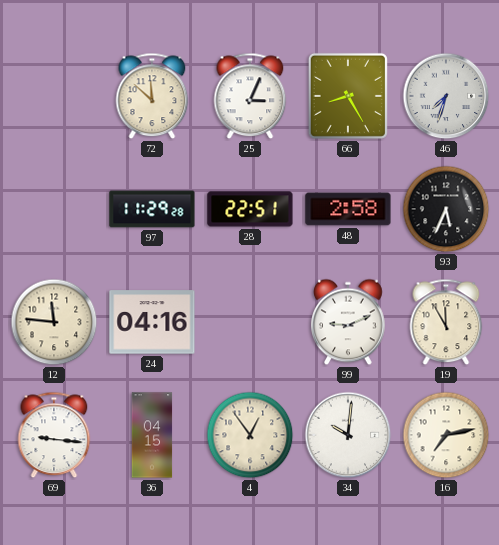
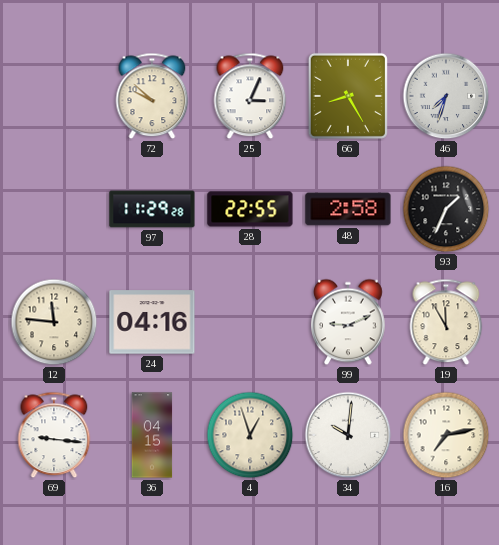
72: 11:52 -> 9:52
28: 22:51 -> 22:55
93: 5:34 -> 1:34
4: 12:54 -> 12:57
